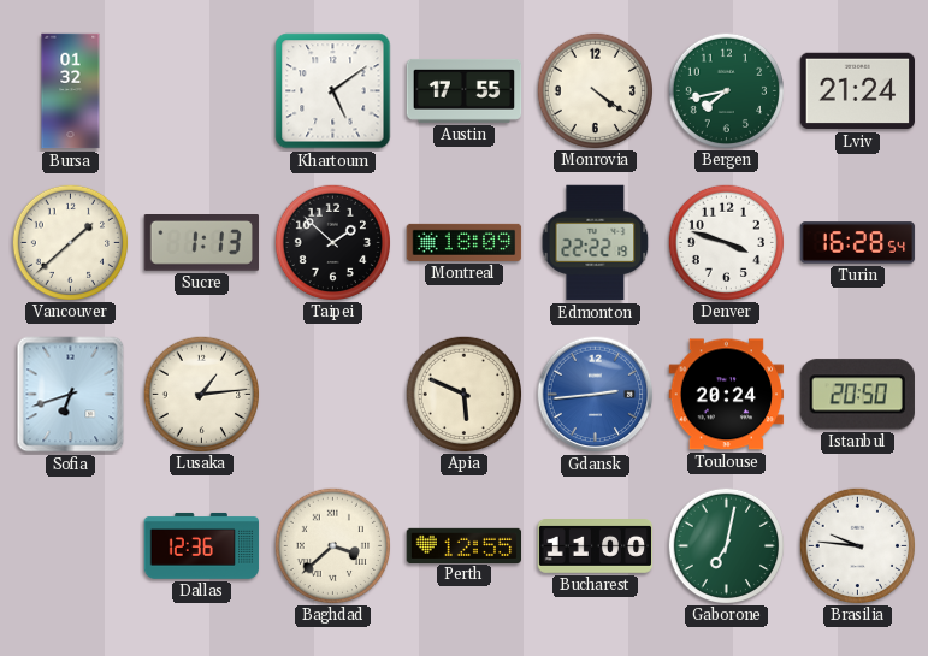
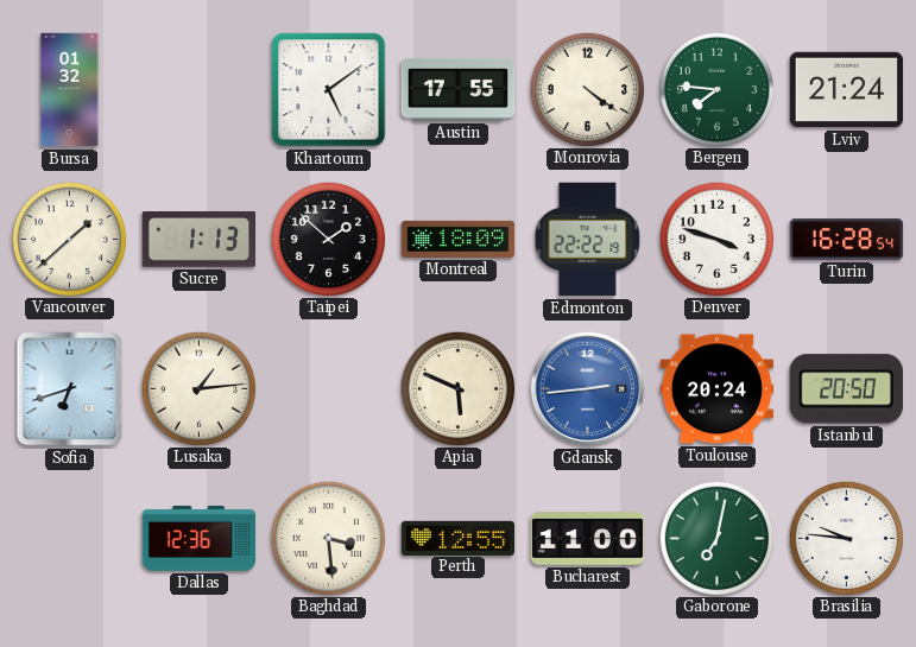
Bergen: 7:43 -> 7:46
Baghdad: 3:38 -> 3:29
